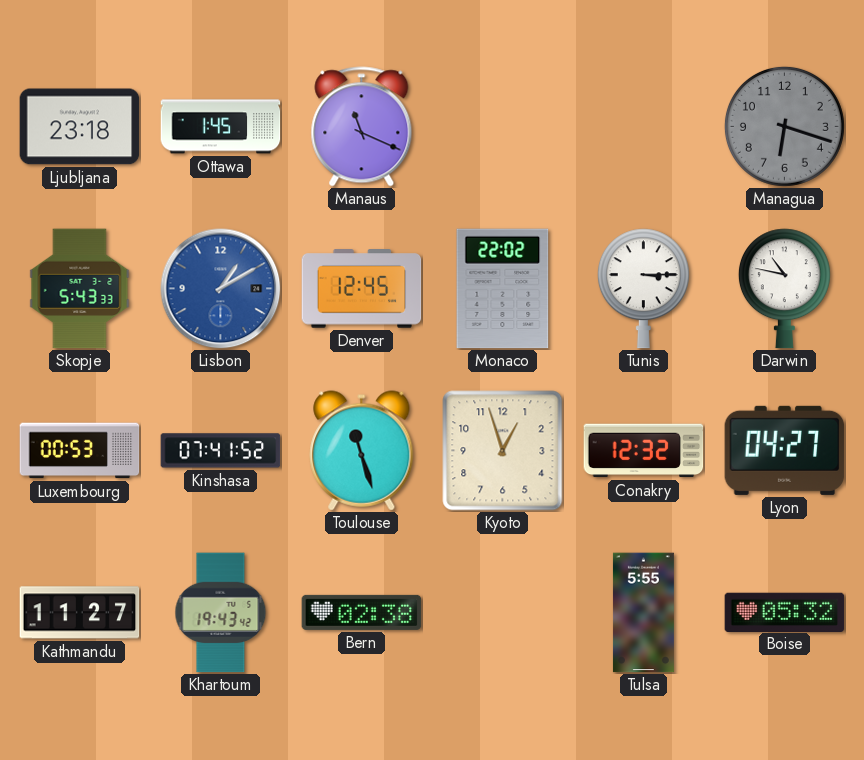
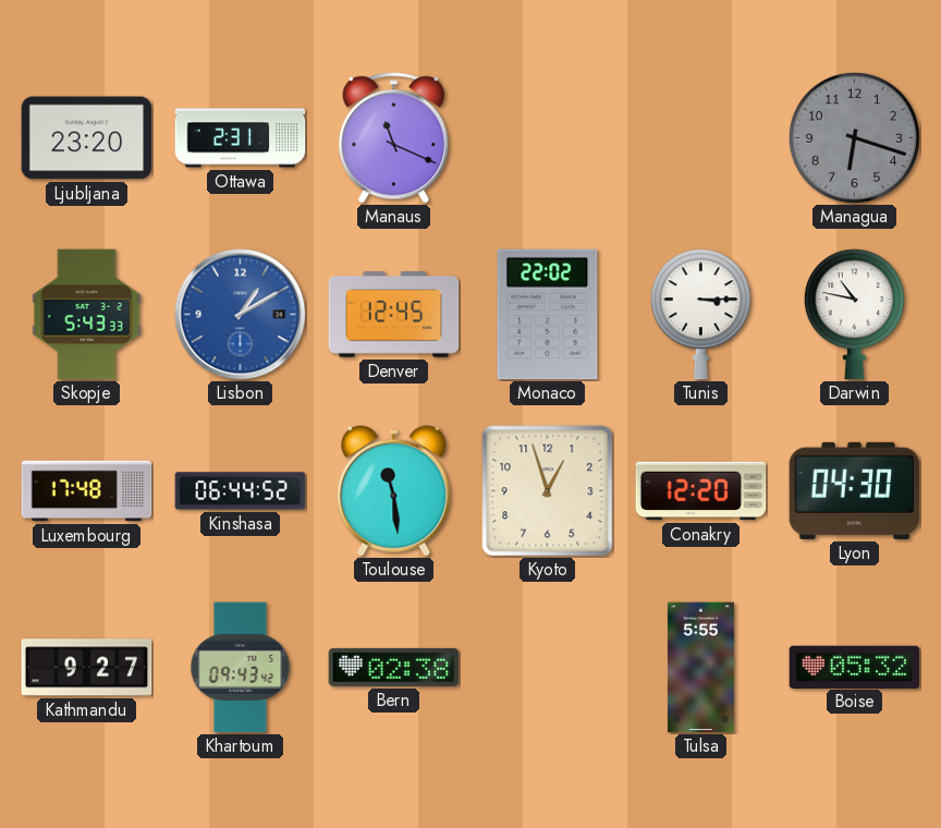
Ljubljana: 23:18 -> 23:20
Ottawa: 1:45 -> 2:31
Luxembourg: 00:53 -> 17:48
Kinshasa: 07:41 -> 06:44
Toulouse: 11:27 -> 11:29
Conakry: 12:32 -> 12:20
Lyon: 04:27 -> 04:30
Kathmandu: 11:27 -> 9:27
Khartoum: 19:43 -> 09:43
